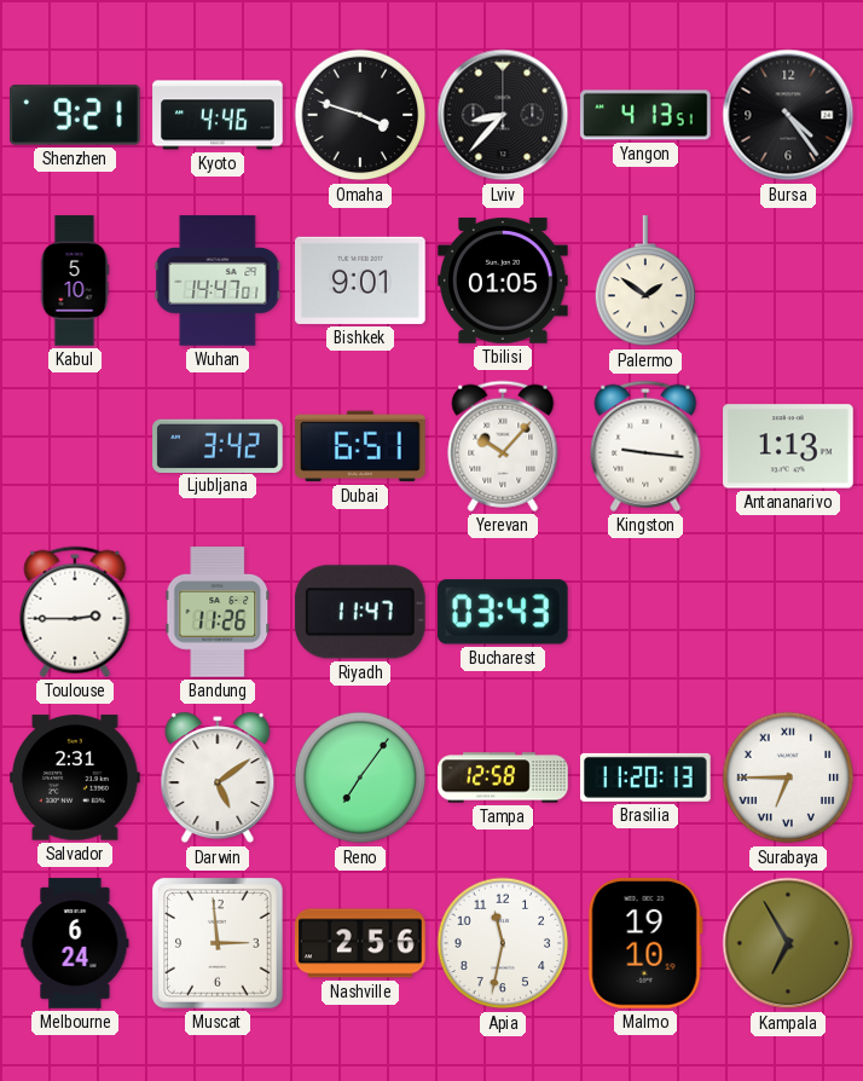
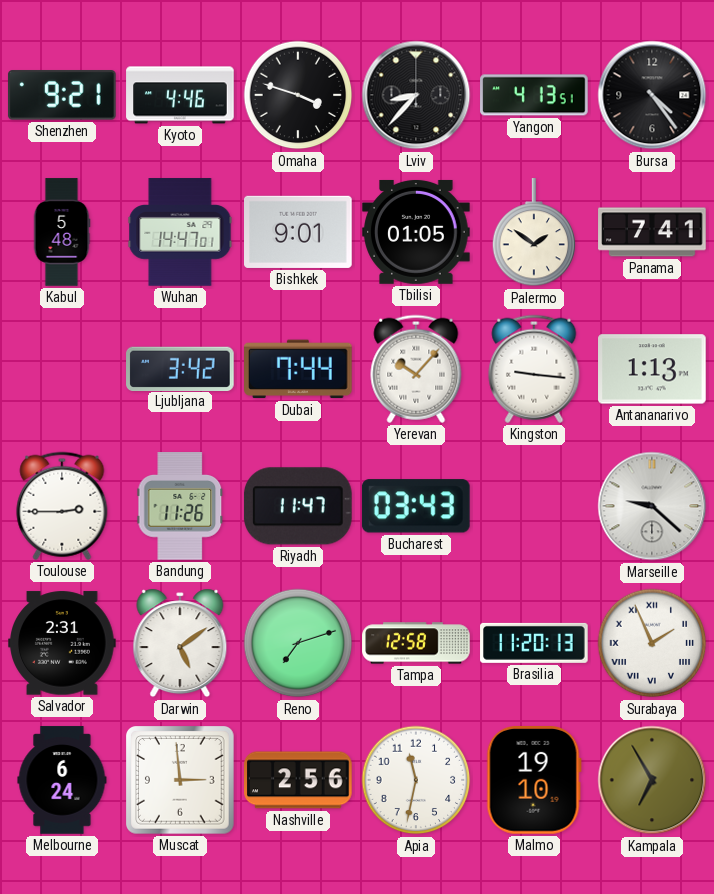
Kabul: 5:10 -> 5:48
Panama: none -> 7:41
Dubai: 6:51 -> 7:44
Marseille: none -> 9:22
Reno: 7:06 -> 7:12
Surabaya: 6:45 -> 1:56
